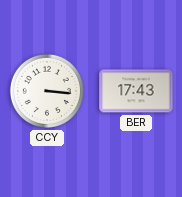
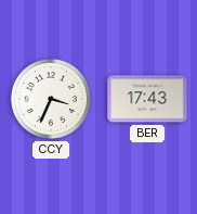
CCY: 3:16 -> 3:34
